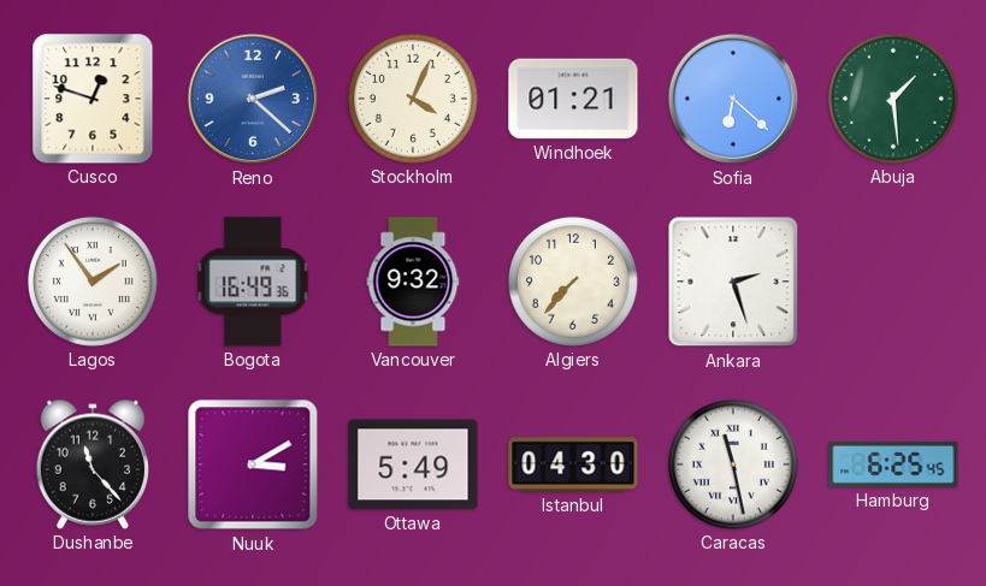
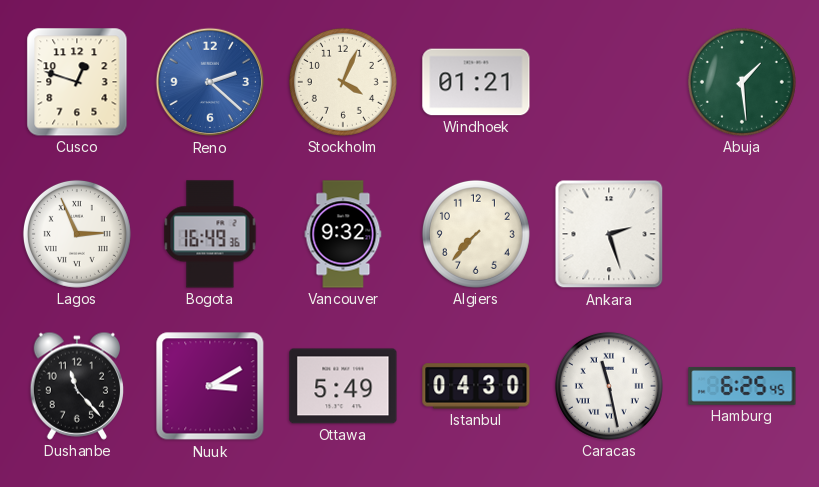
Sofia: 6:22 -> none
Lagos: 1:54 -> 2:56
